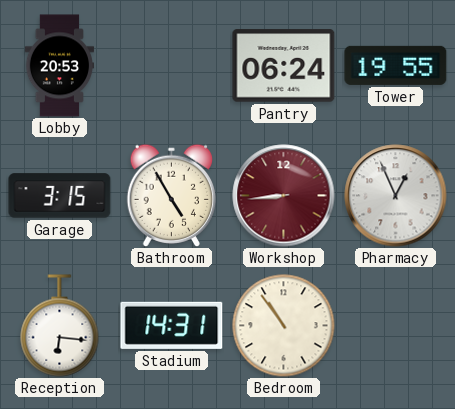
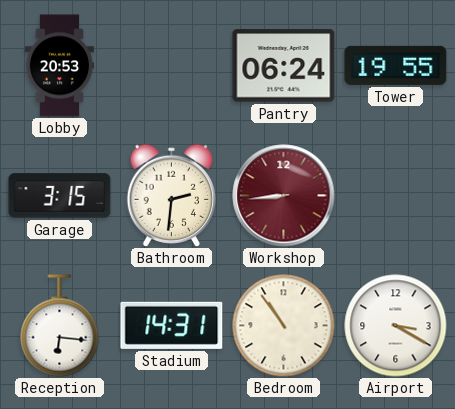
Bathroom: 4:55 -> 2:31
Pharmacy: 12:56 -> none
Airport: none -> 3:20
